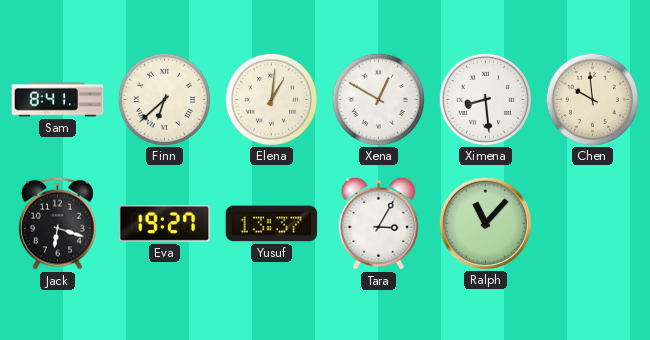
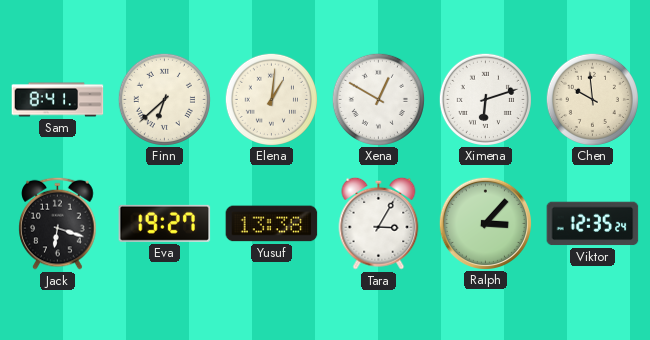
Ximena: 8:29 -> 6:12
Yusuf: 13:37 -> 13:38
Ralph: 11:07 -> 3:07
Viktor: none -> 12:35
